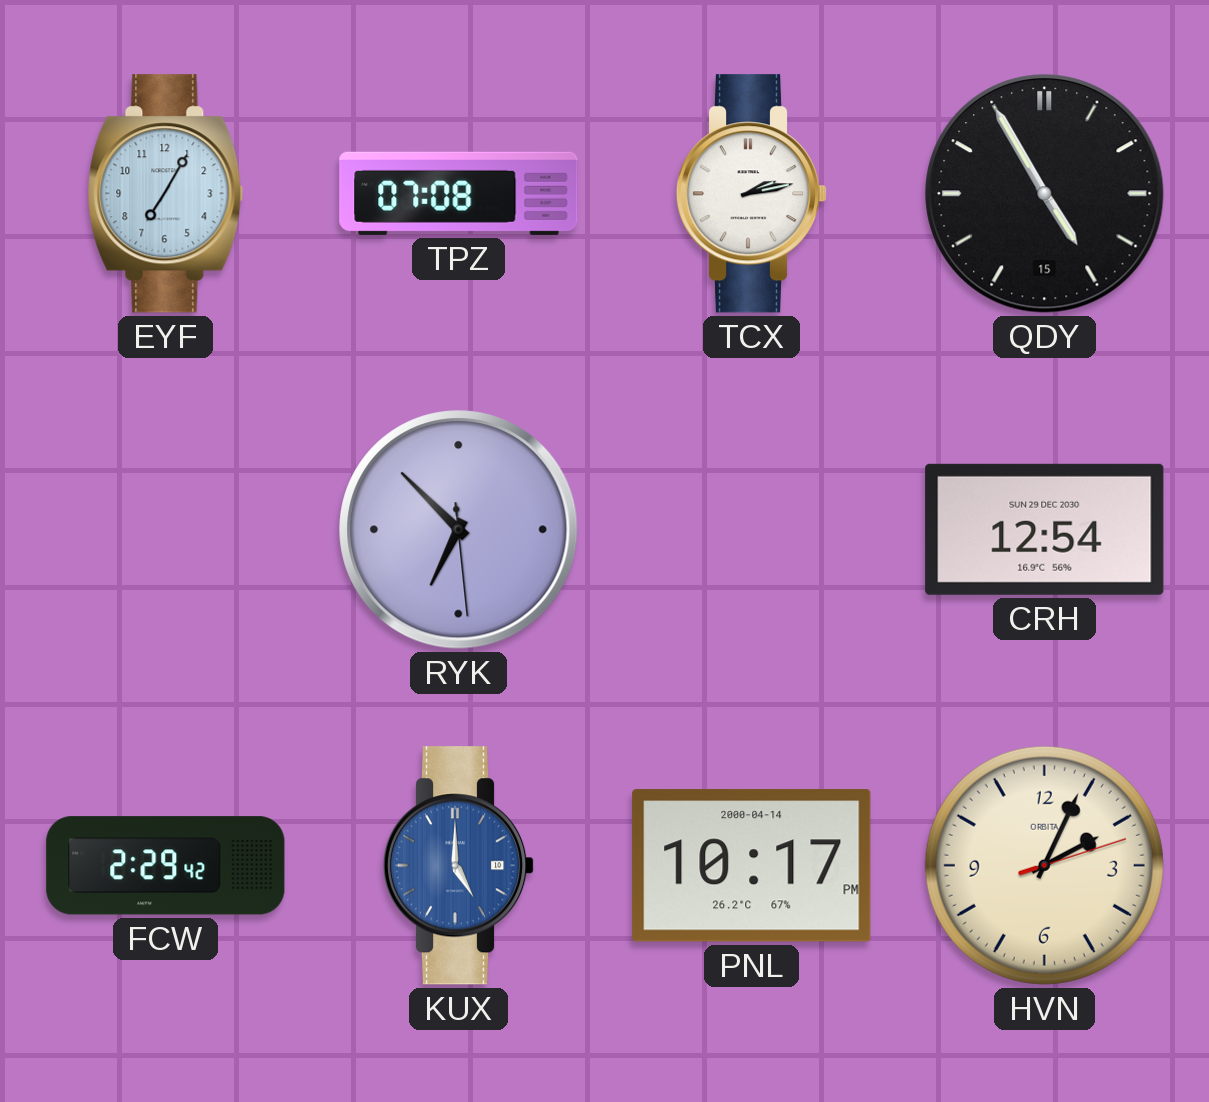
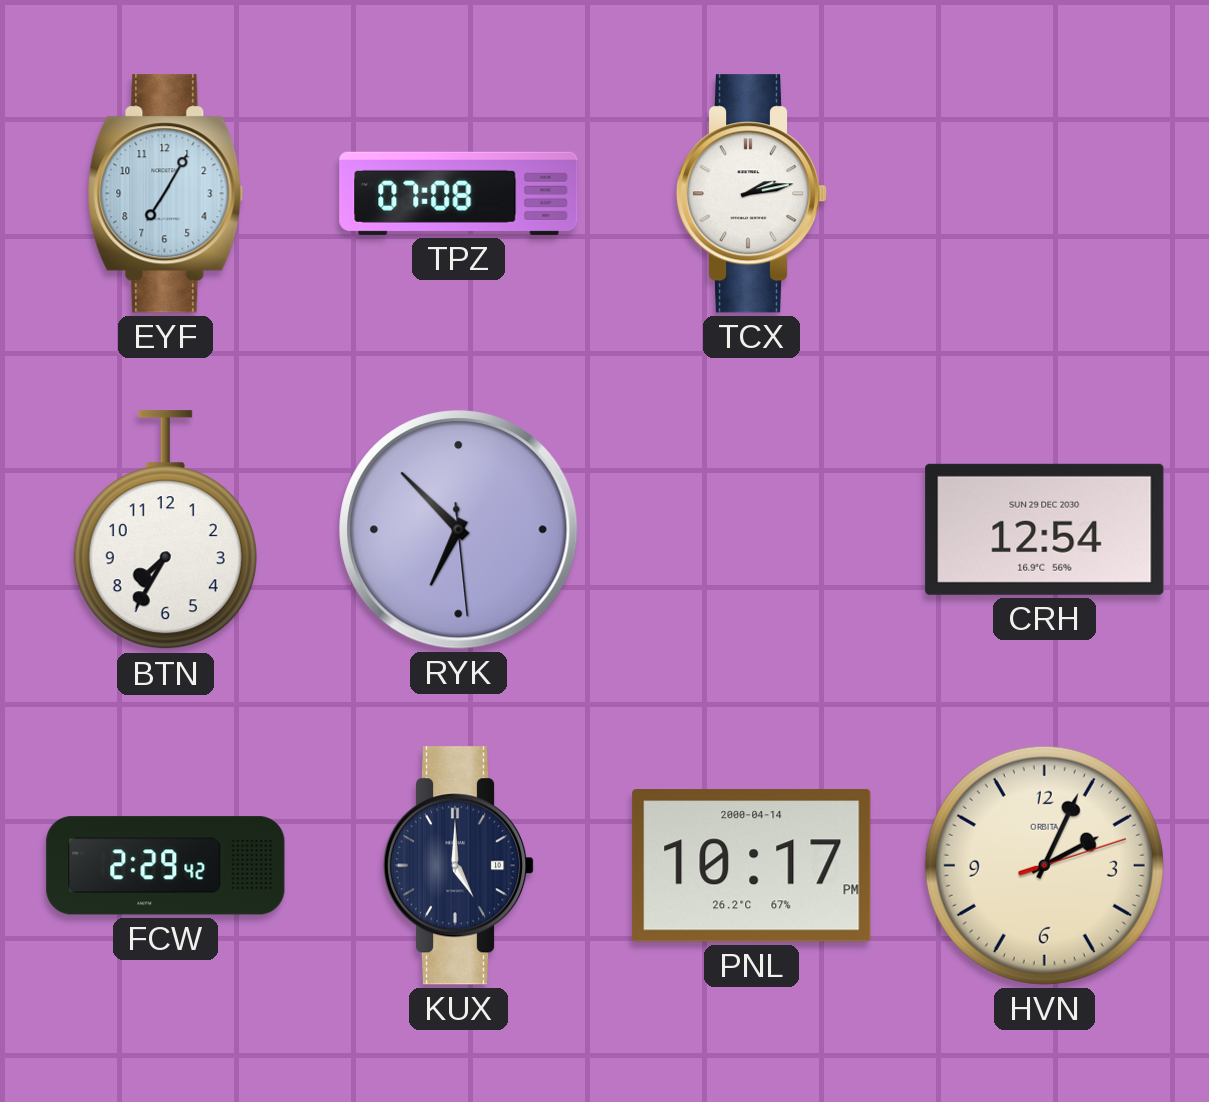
QDY: 4:55 -> none
BTN: none -> 7:35
KUX dial: blue -> navy
